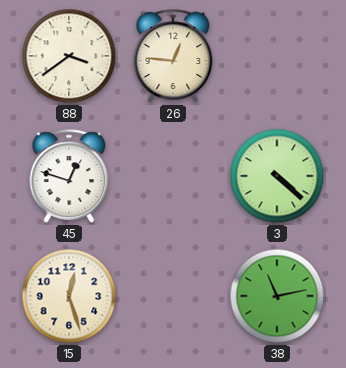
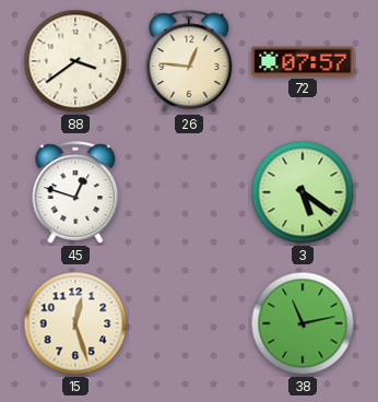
72: none -> 07:57
3: 4:22 -> 5:21
